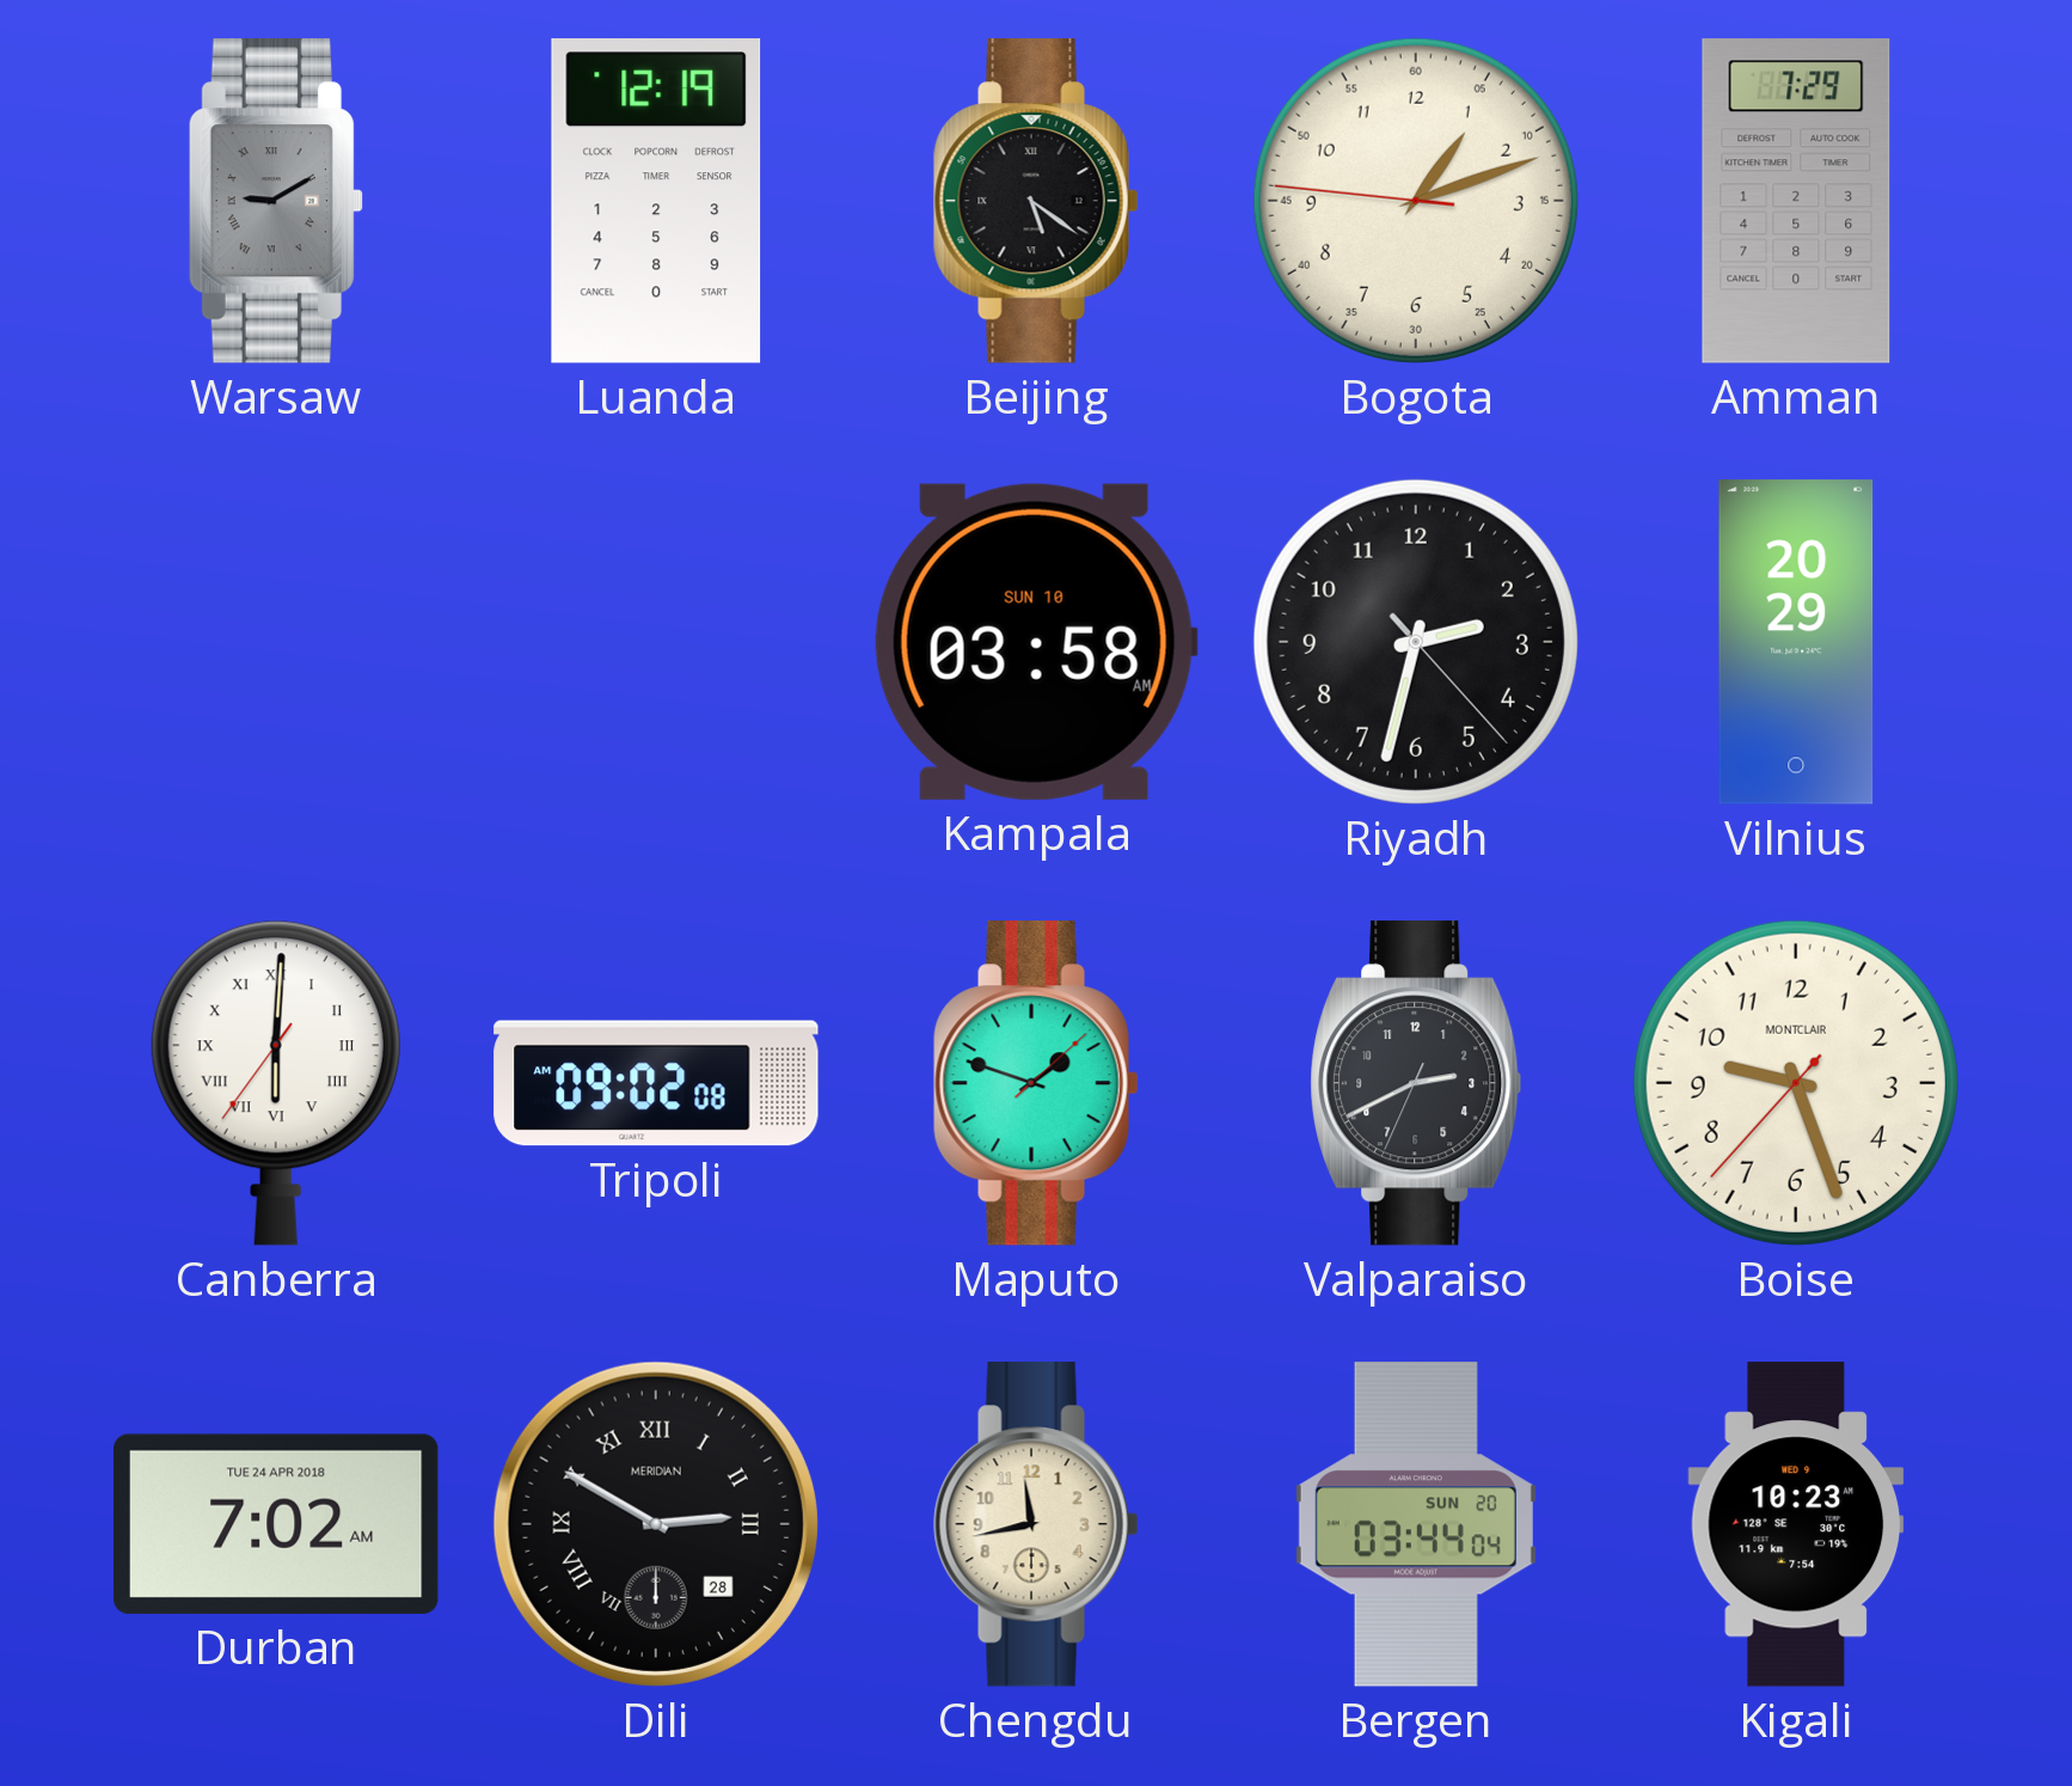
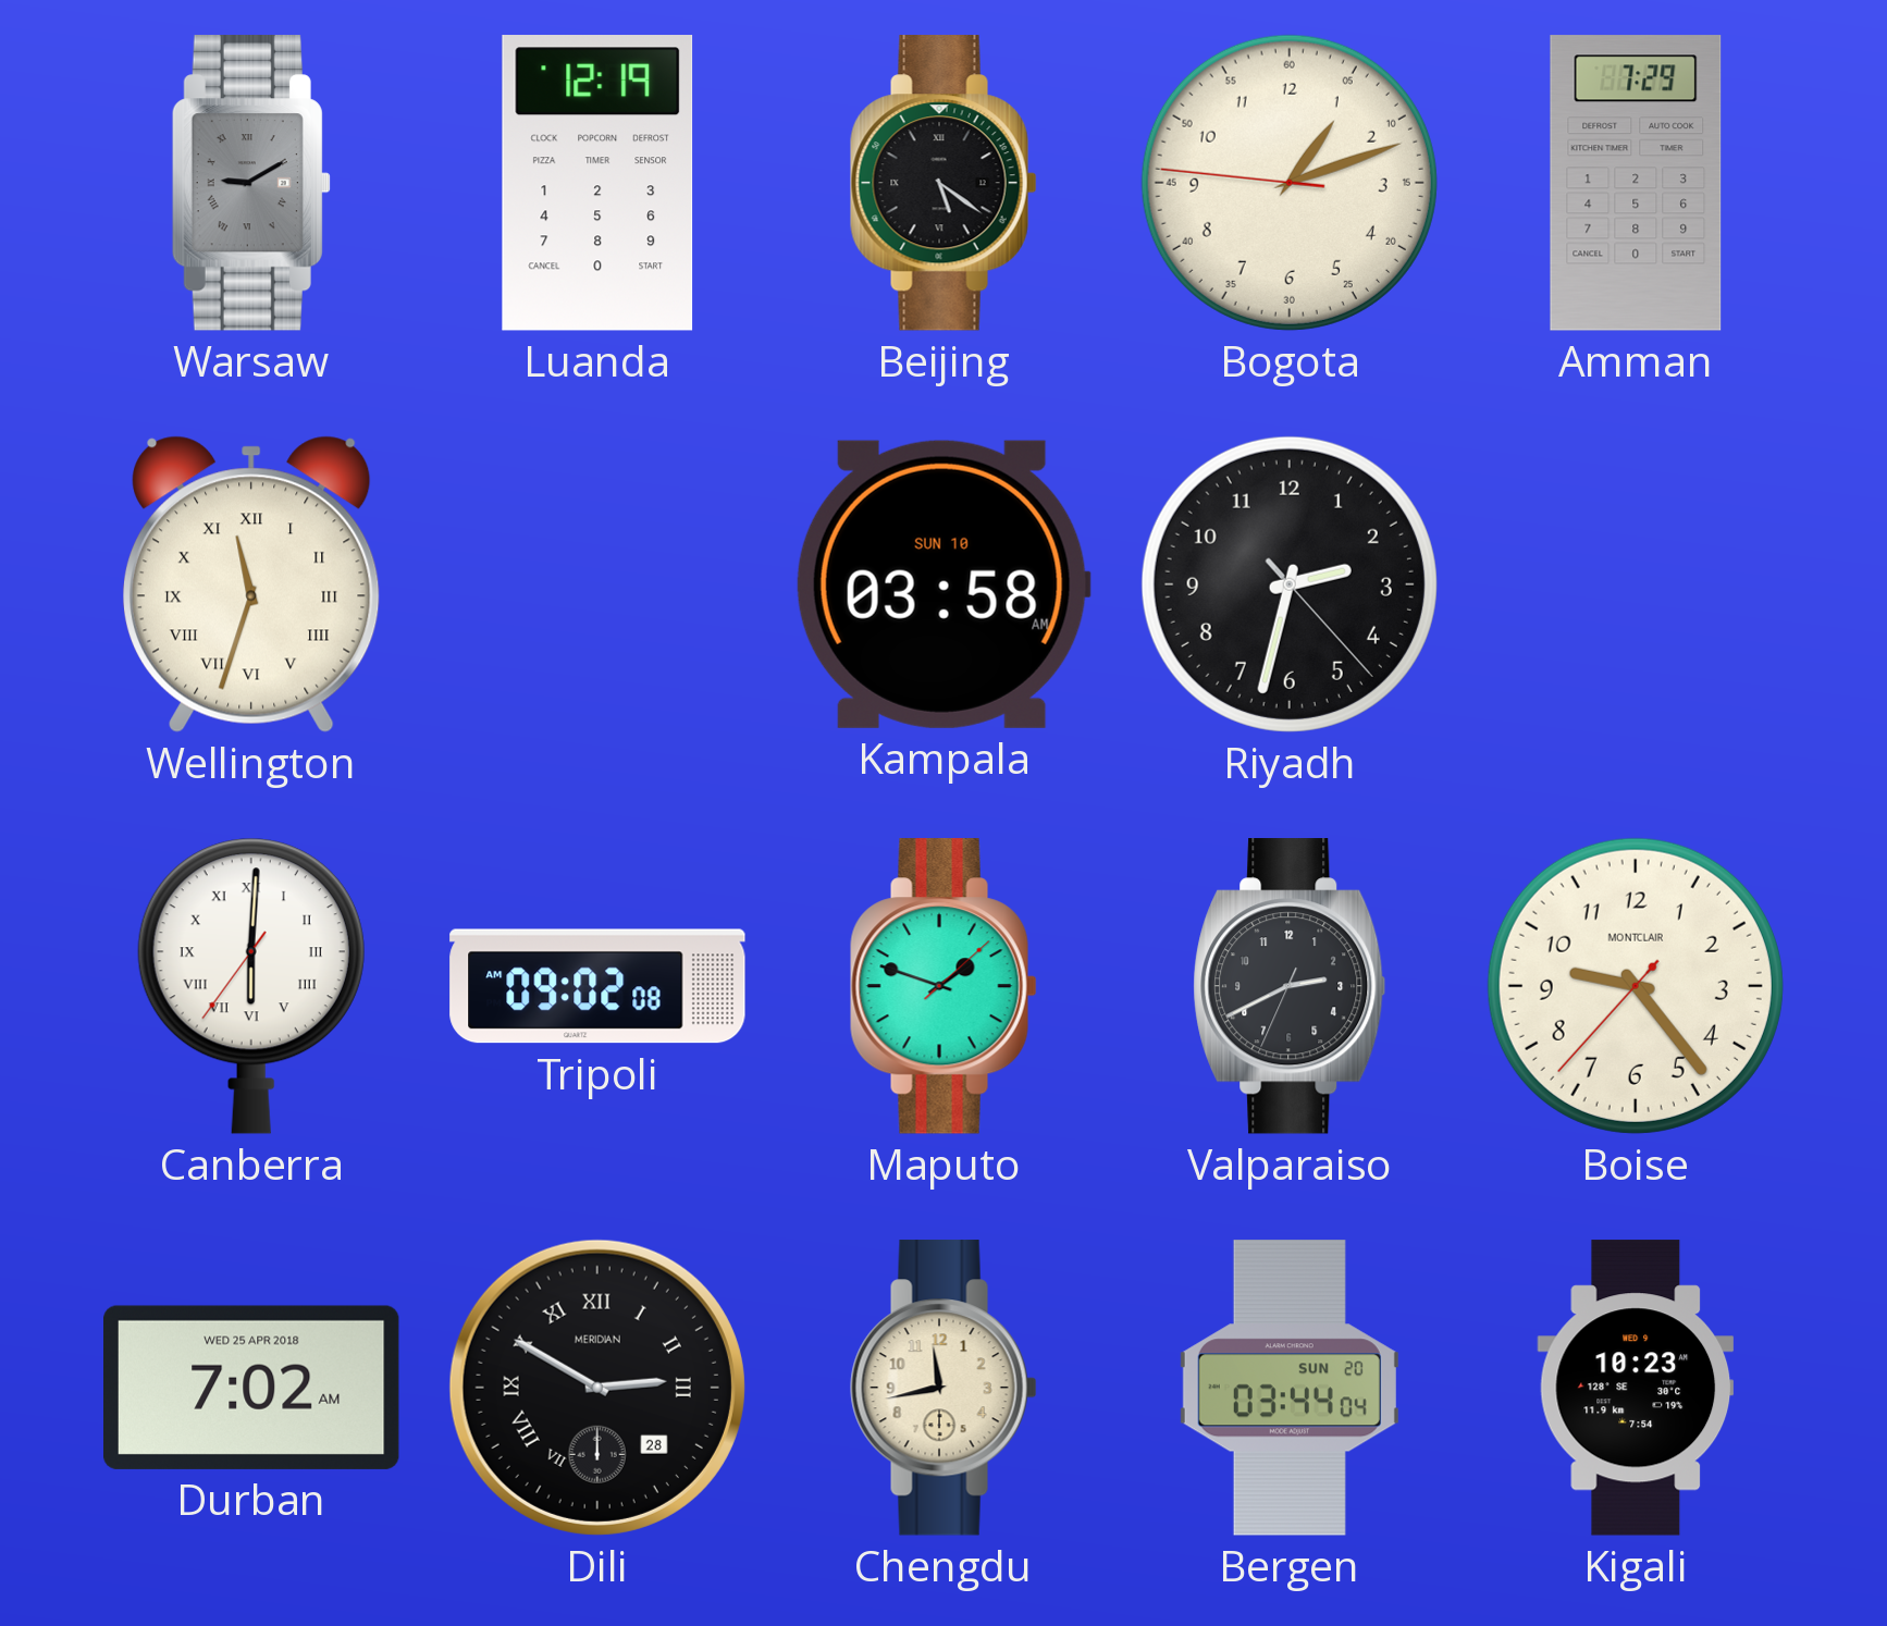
Wellington: none -> 11:33
Vilnius: 20:29 -> none
Boise: 9:26 -> 9:23
Durban date: TUE 24 APR 2018 -> WED 25 APR 2018
